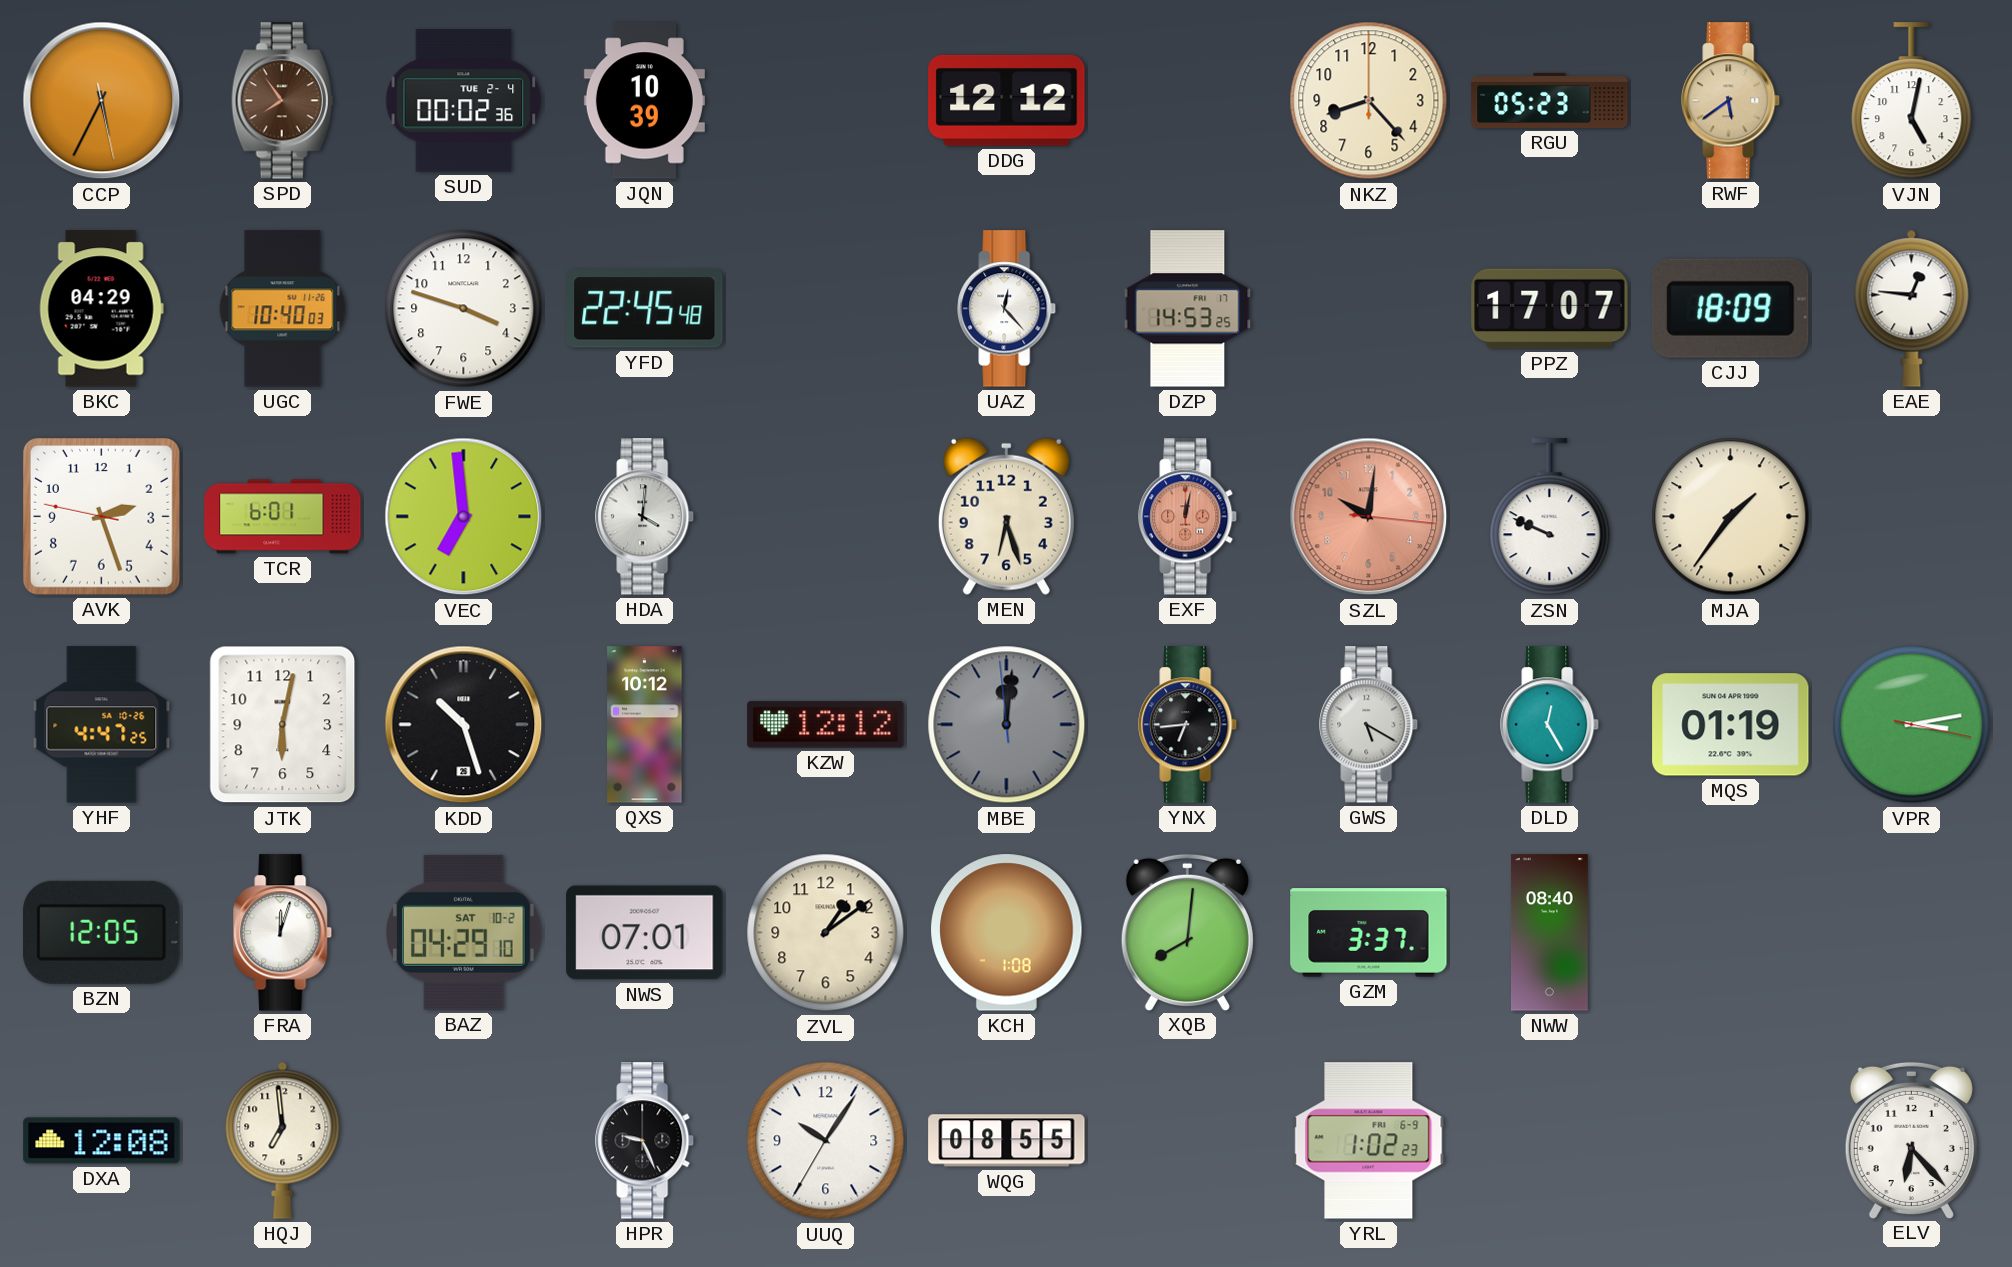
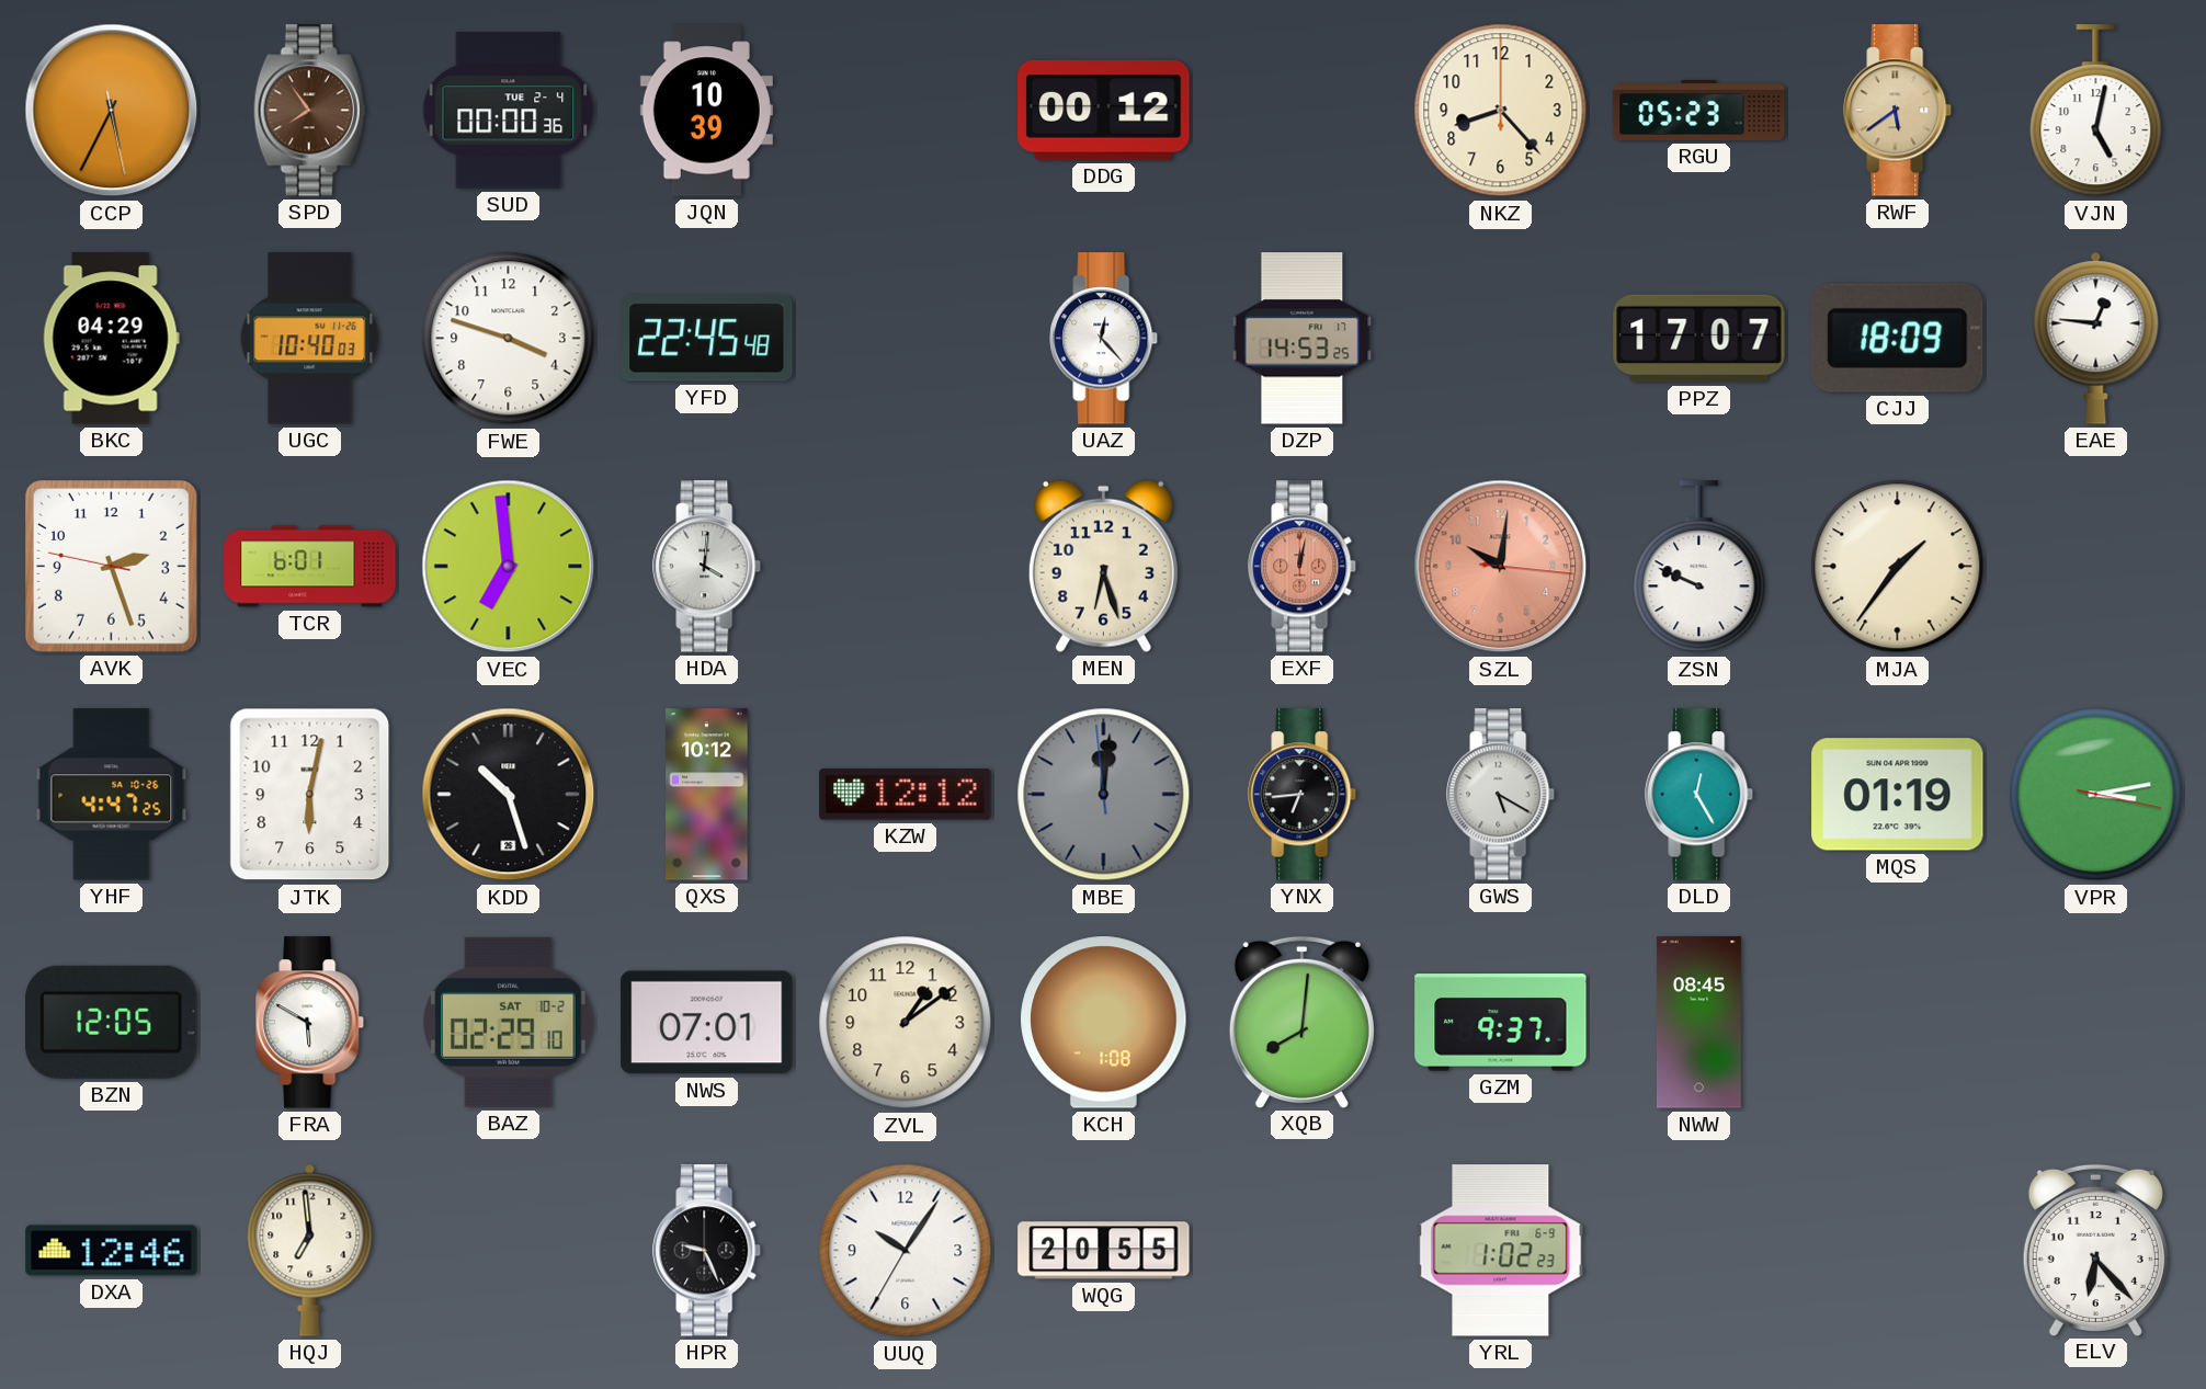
SUD: 00:02 -> 00:00
DDG: 12:12 -> 00:12
FRA: 12:03 -> 5:50
BAZ: 04:29 -> 02:29
GZM: 3:37 -> 9:37
NWW: 08:40 -> 08:45
DXA: 12:08 -> 12:46
WQG: 08:55 -> 20:55
